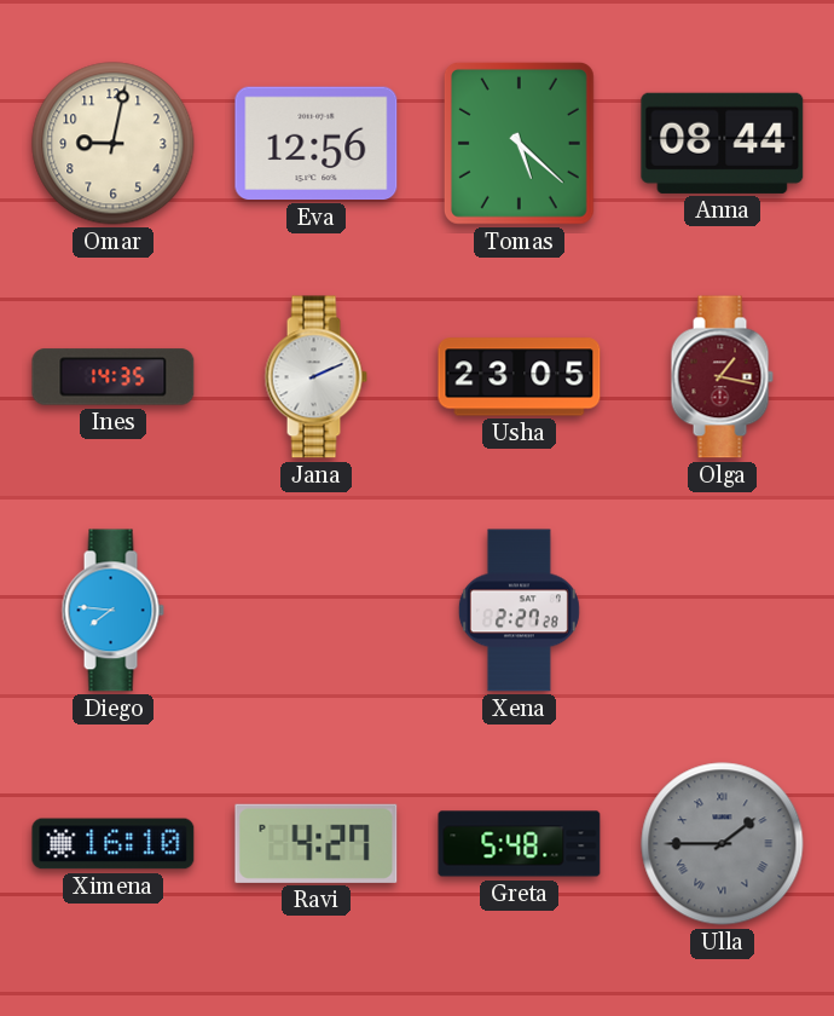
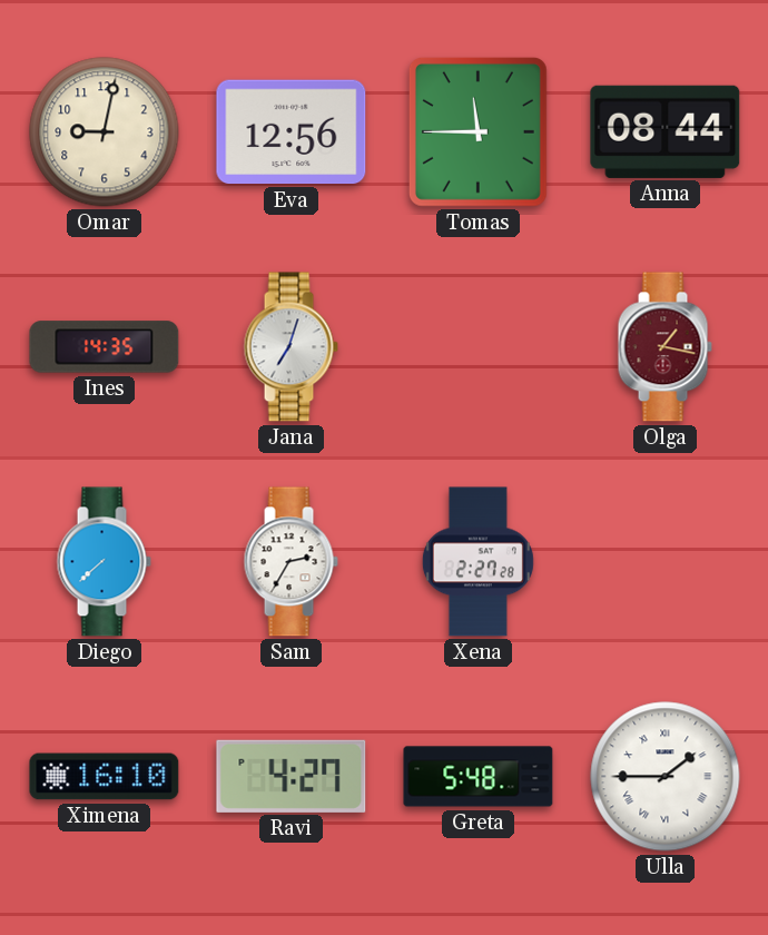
Tomas: 5:22 -> 11:45
Jana: 2:11 -> 7:03
Usha: 23:05 -> none
Diego: 7:46 -> 7:38
Sam: none -> 2:35
Ulla dial: grey -> white
